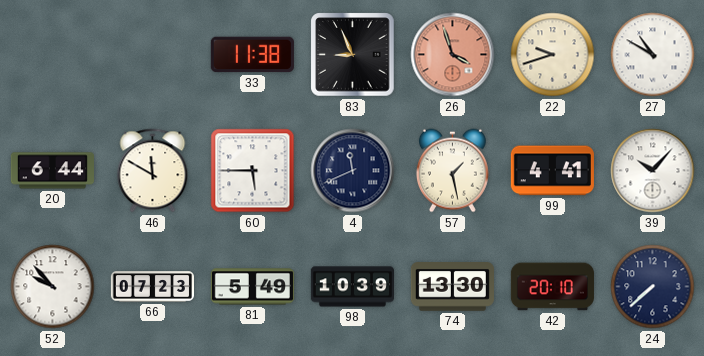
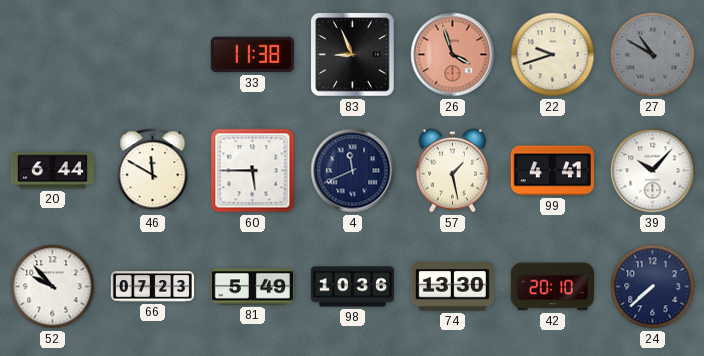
27 dial: white -> grey
98: 10:39 -> 10:36
